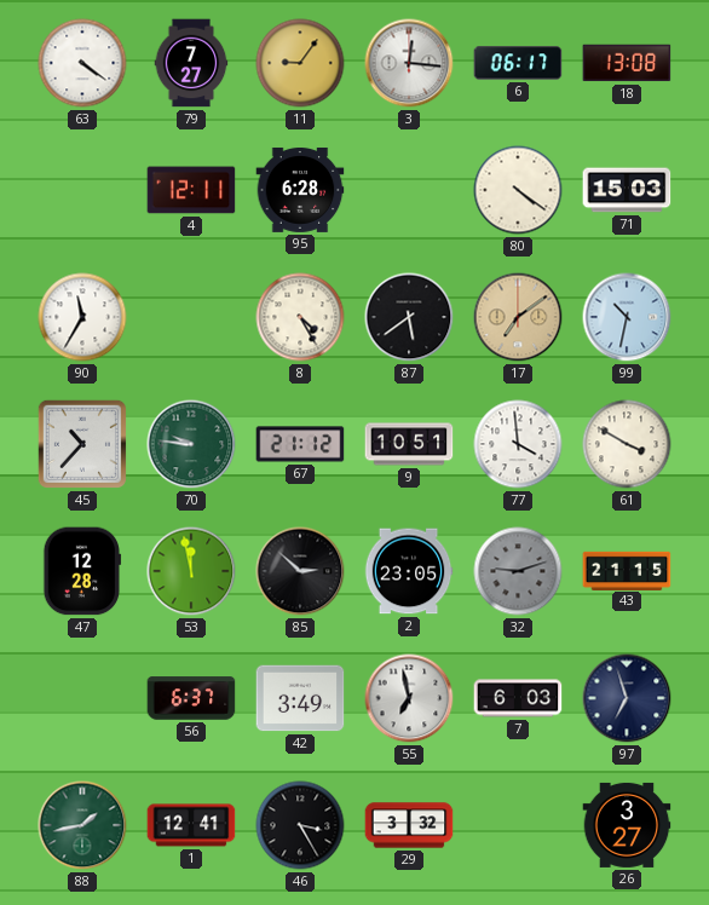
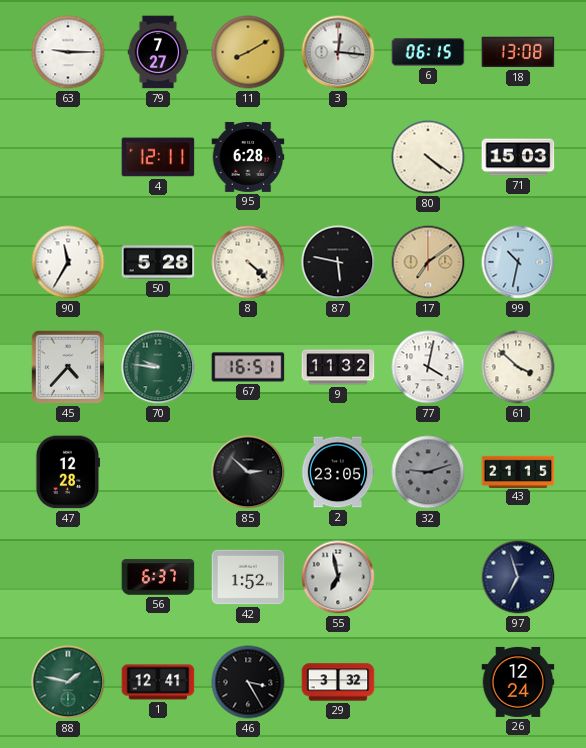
63: 4:21 -> 9:15
11: 9:06 -> 8:10
6: 06:17 -> 06:15
50: none -> 5:28
8: 4:25 -> 4:22
87: 5:39 -> 5:47
45: 10:37 -> 4:37
67: 21:12 -> 16:51
9: 10:51 -> 11:32
77: 3:59 -> 4:02
61: 3:50 -> 3:52
53: 11:58 -> none
42: 3:49 -> 1:52
7: 6:03 -> none
88: 1:43 -> 1:47
26: 3:27 -> 12:24
